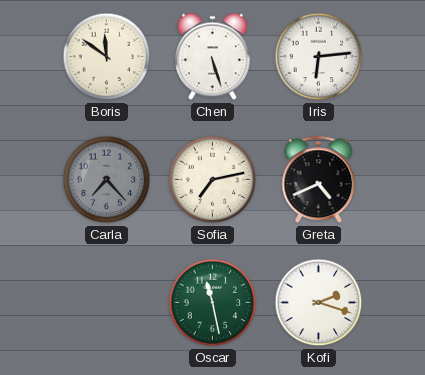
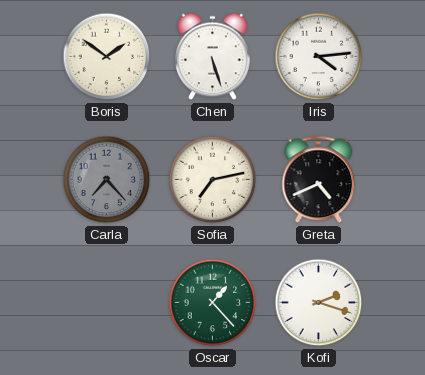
Boris: 11:51 -> 1:51
Iris: 6:14 -> 4:14
Oscar: 11:28 -> 1:23
